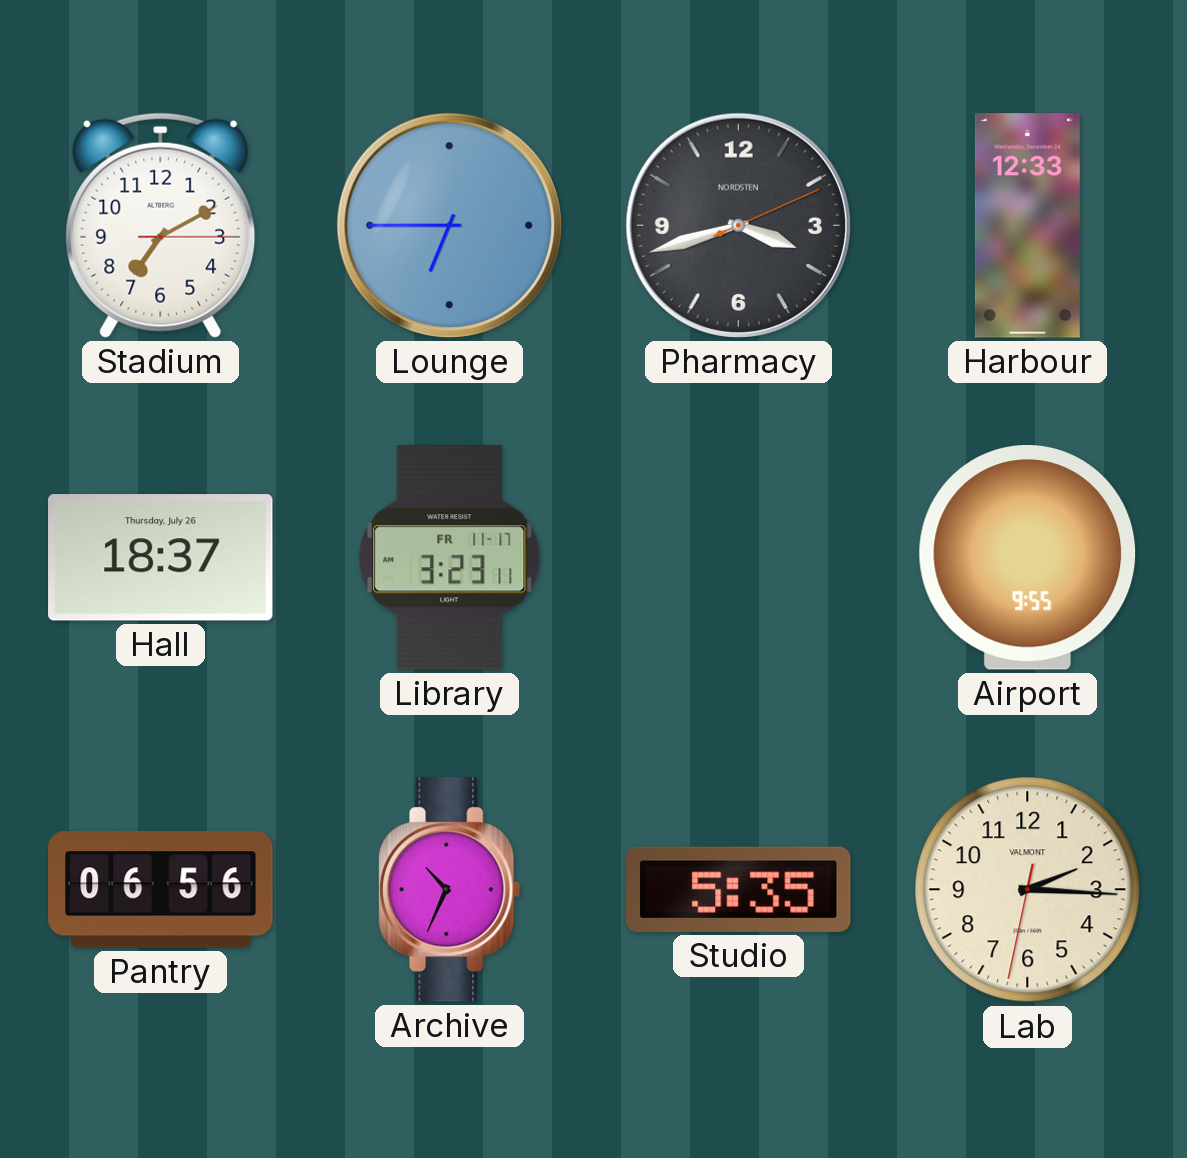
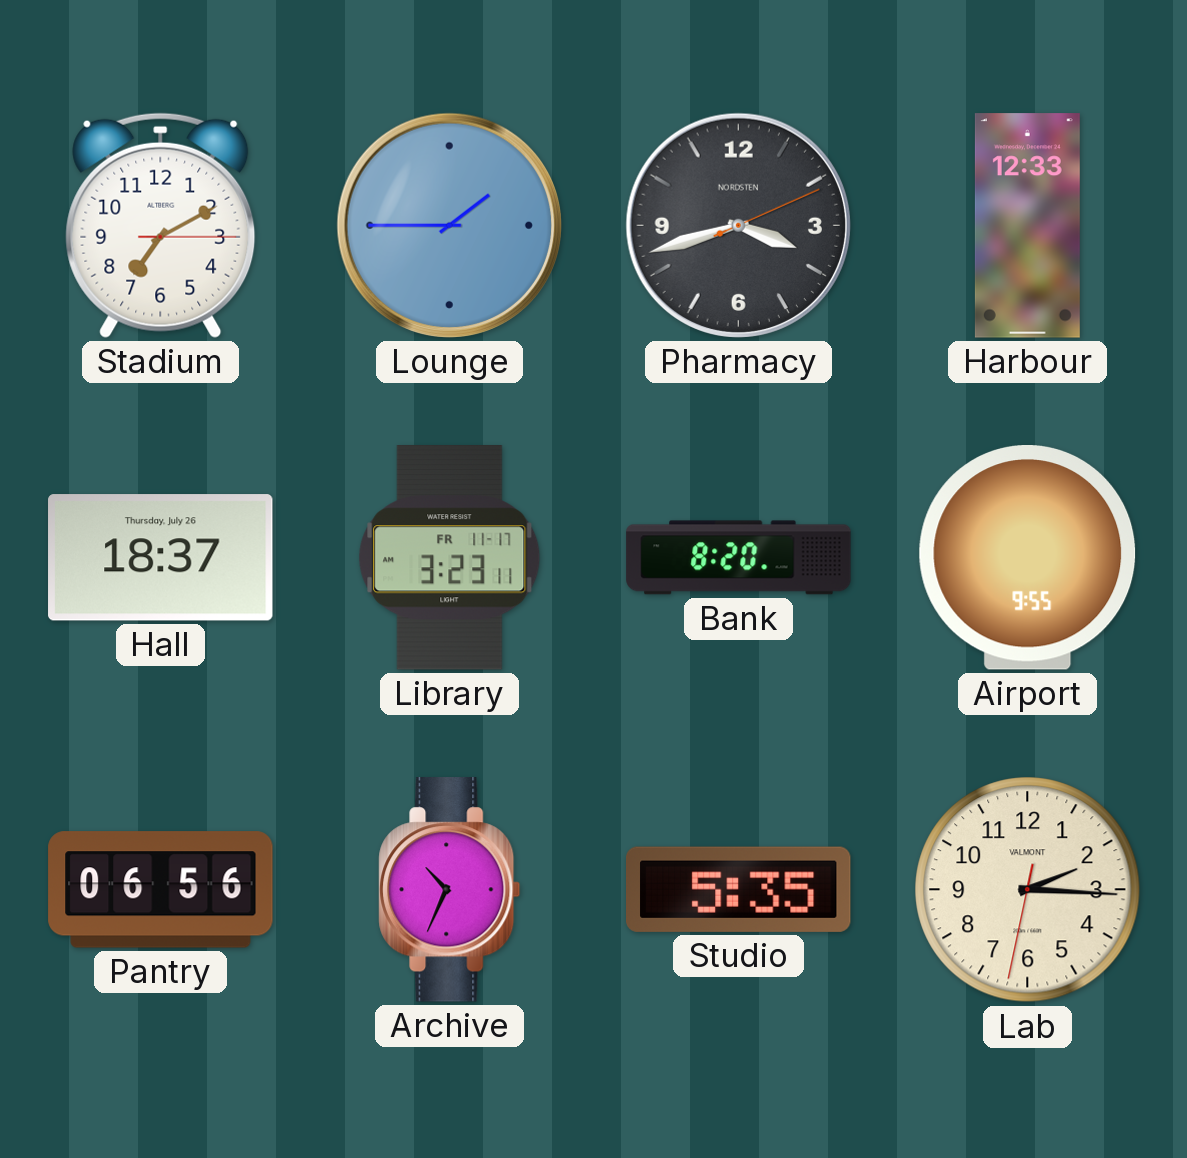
Lounge: 6:45 -> 1:45
Bank: none -> 8:20
